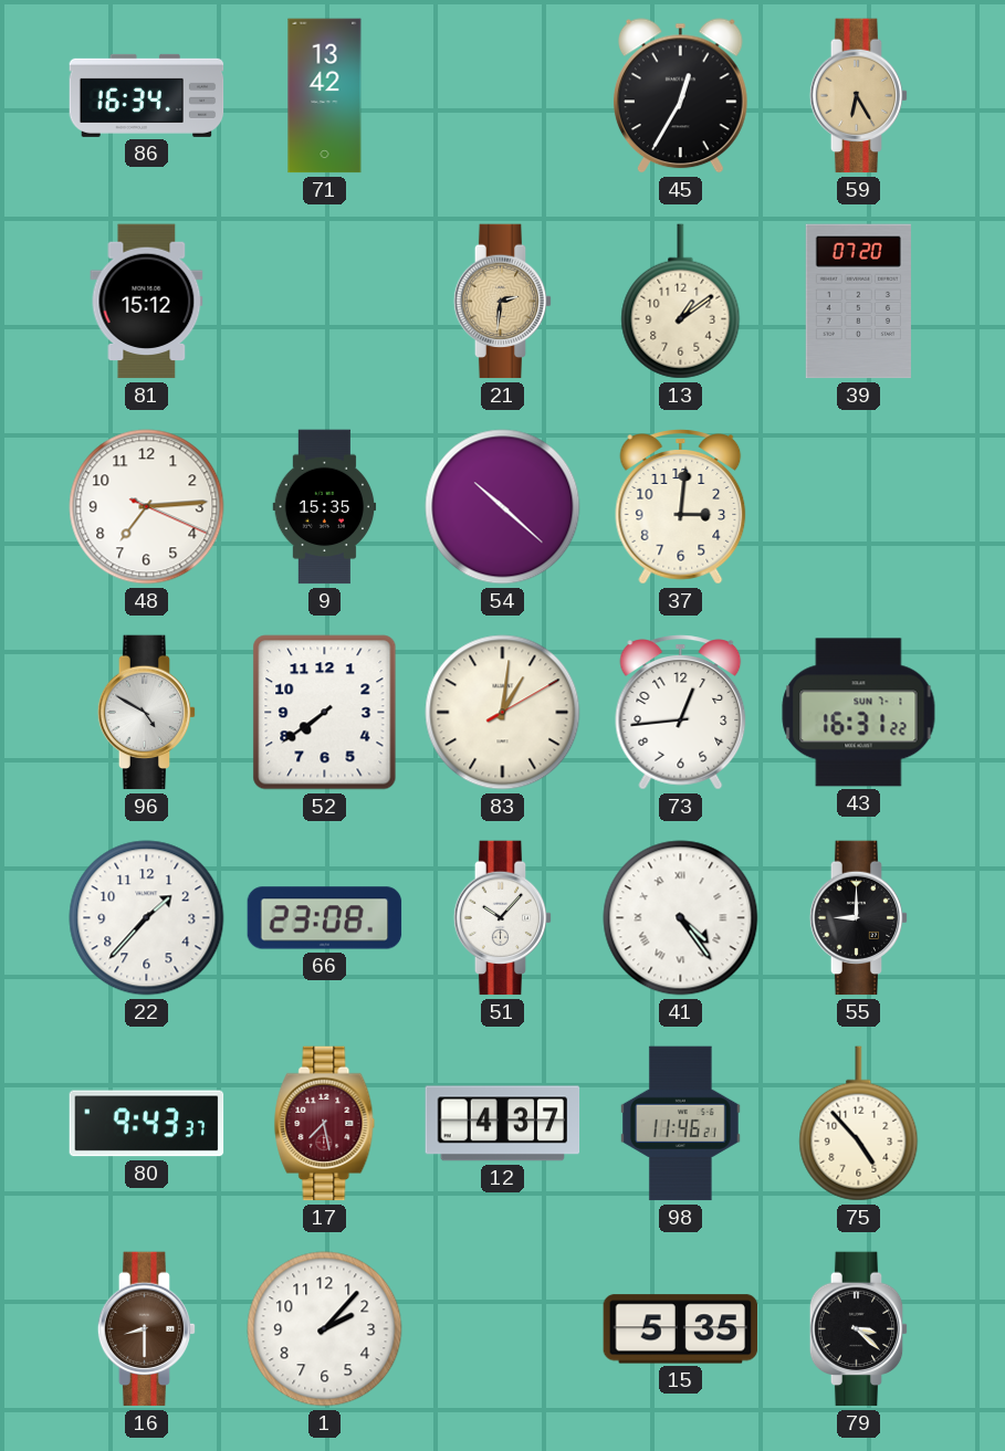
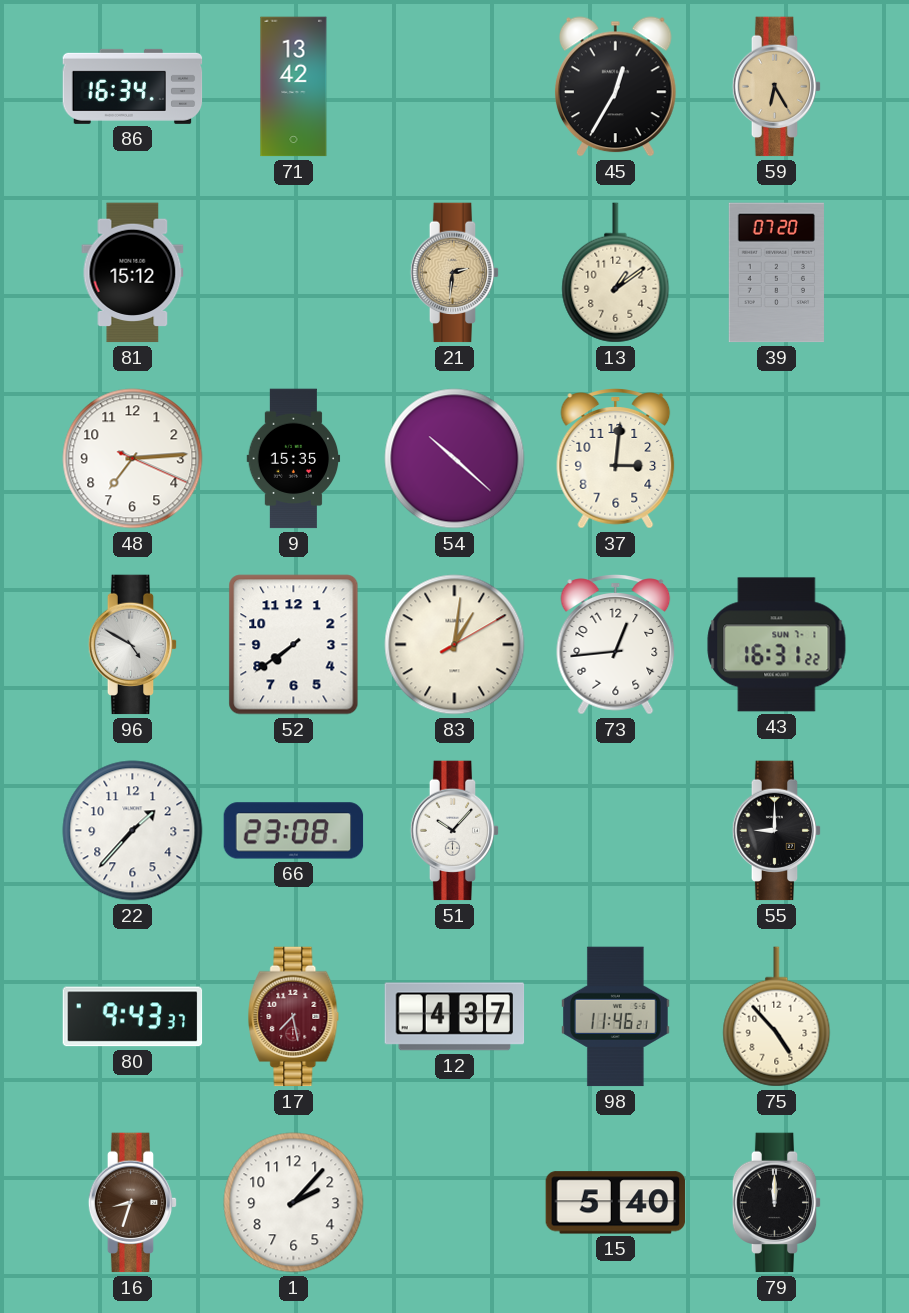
41: 4:24 -> none
16: 8:30 -> 8:33
15: 5:35 -> 5:40
79: 3:22 -> 12:00
